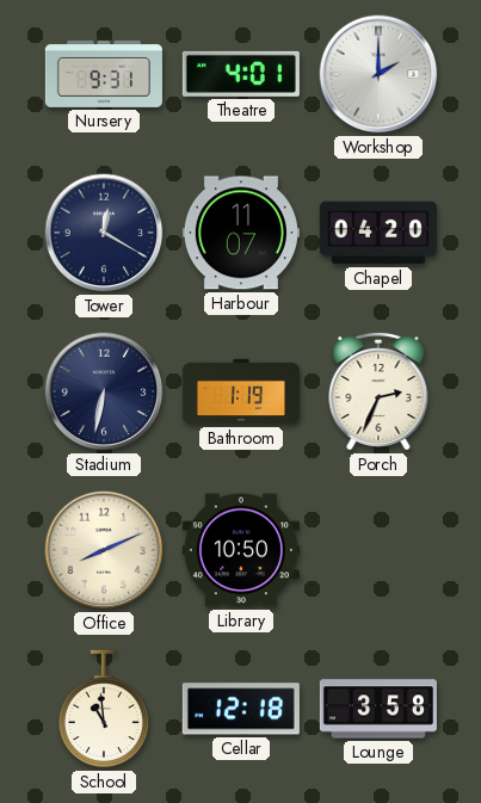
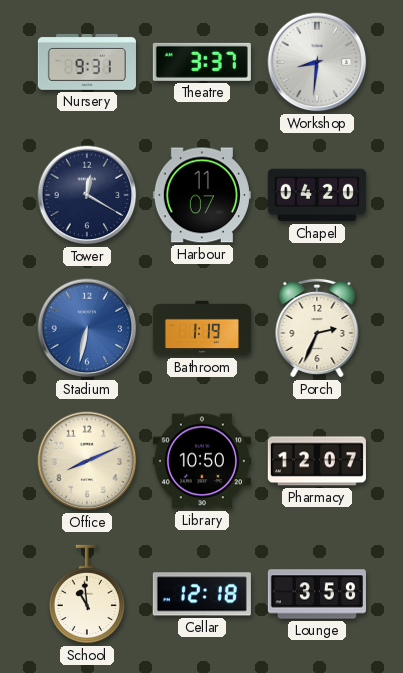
Theatre: 4:01 -> 3:37
Workshop: 2:00 -> 8:31
Stadium dial: navy -> blue
Pharmacy: none -> 12:07
